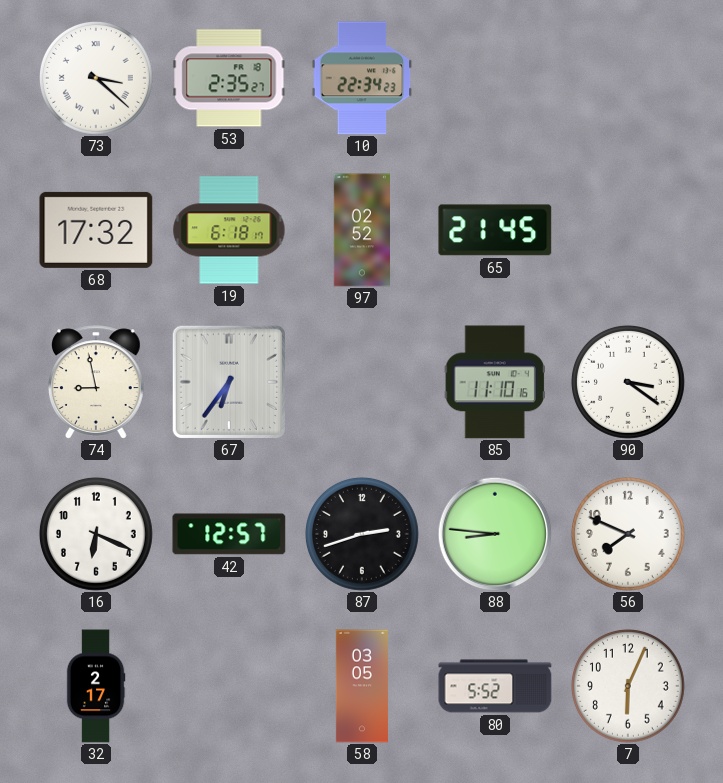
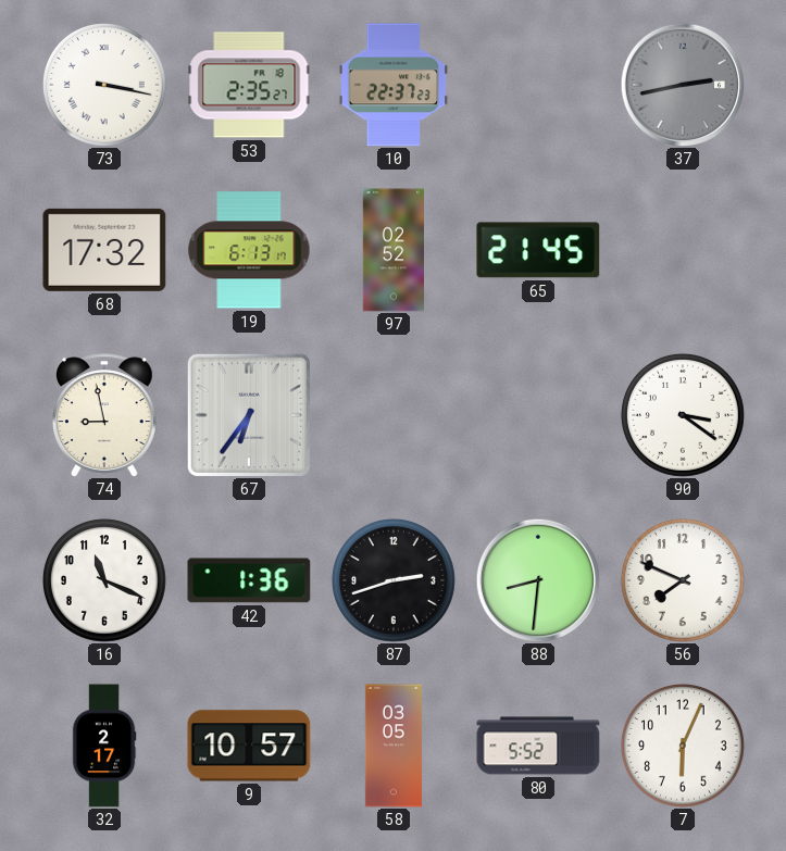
73: 3:22 -> 3:17
10: 22:34 -> 22:37
37: none -> 2:43
19: 6:18 -> 6:13
85: 11:10 -> none
16: 6:19 -> 11:19
42: 12:57 -> 1:36
88: 8:46 -> 8:31
9: none -> 10:57
